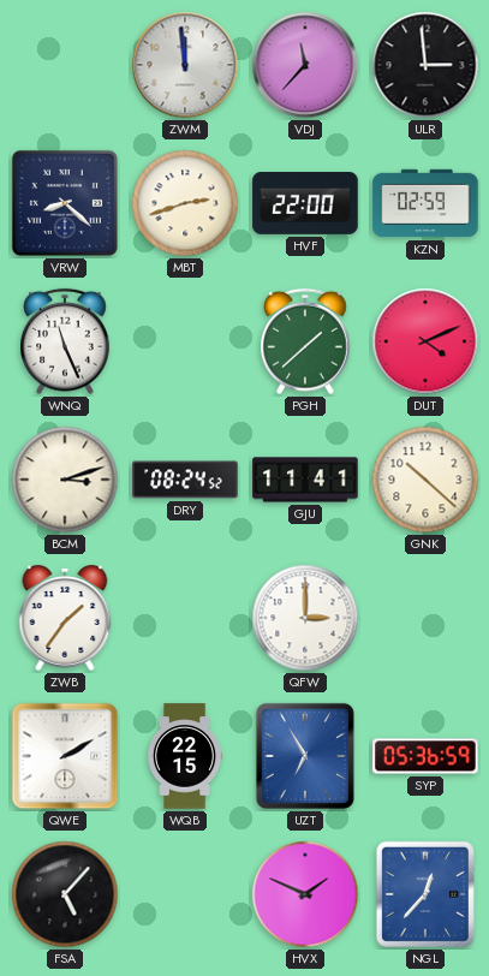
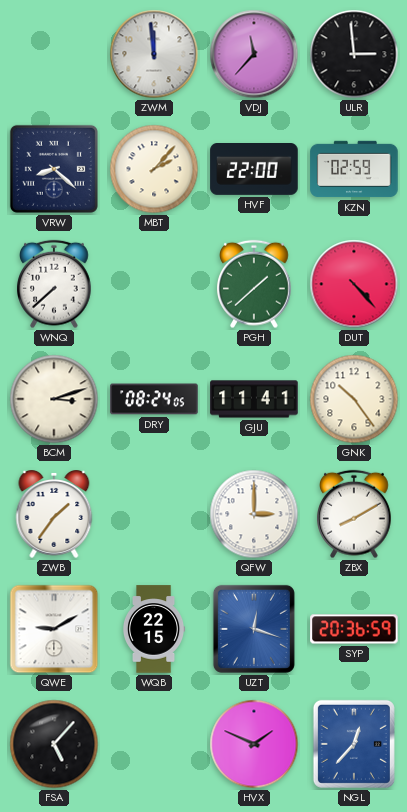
MBT: 2:42 -> 2:07
WNQ: 11:26 -> 7:38
DUT: 4:11 -> 4:23
DRY: 08:24:52 -> 08:24:05
GNK: 10:22 -> 10:24
ZBX: none -> 8:10
QWE: 2:10 -> 9:10
UZT: 6:55 -> 12:18
SYP: 05:36 -> 20:36
